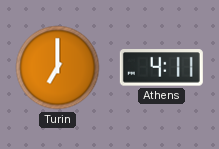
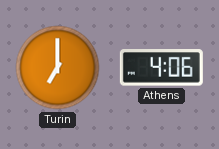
Athens: 4:11 -> 4:06
